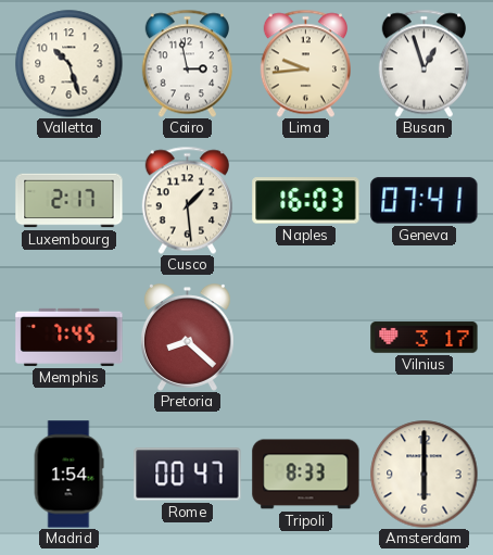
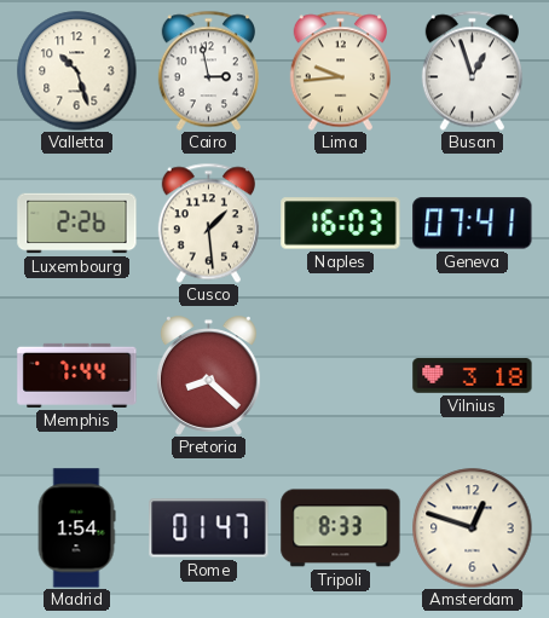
Luxembourg: 2:17 -> 2:26
Memphis: 7:45 -> 7:44
Vilnius: 3:17 -> 3:18
Rome: 00:47 -> 01:47
Amsterdam: 6:00 -> 12:48
